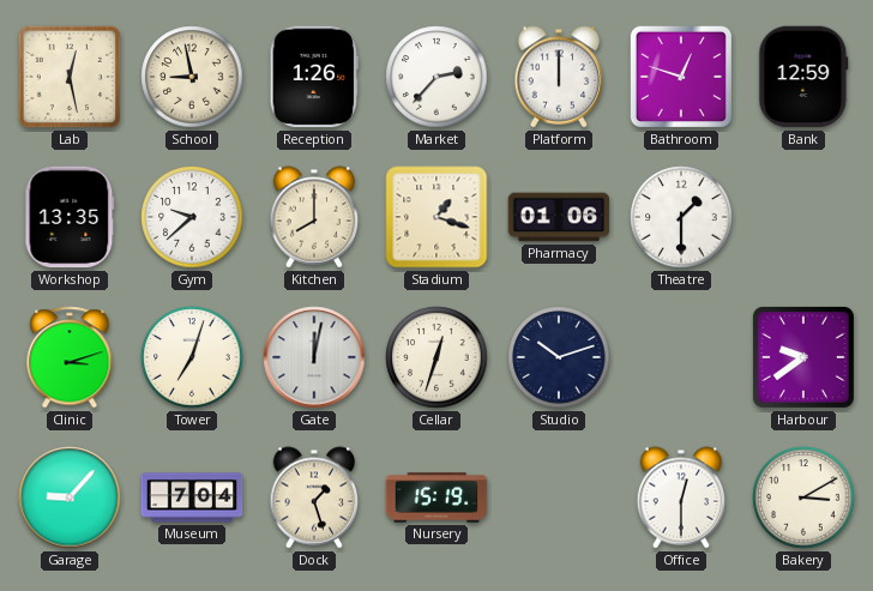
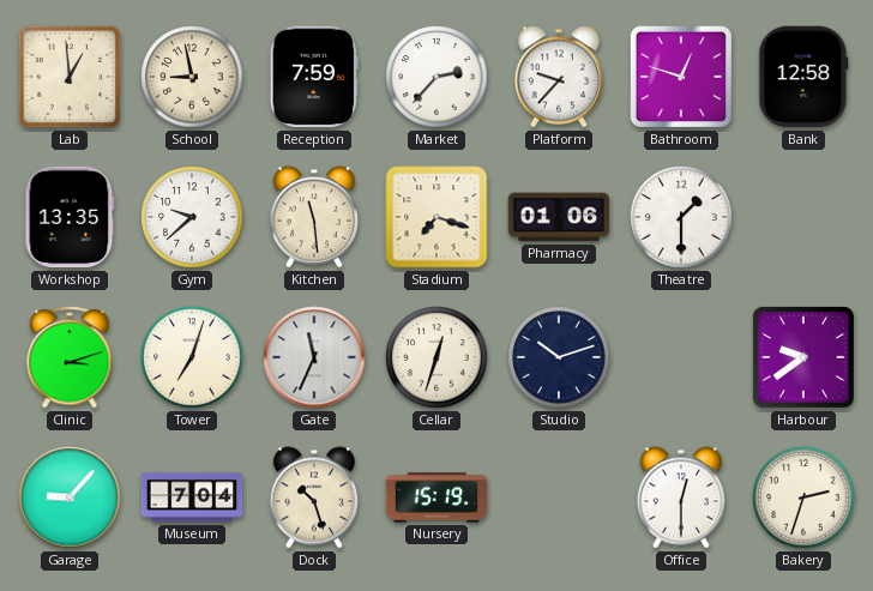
Lab: 12:28 -> 12:59
Reception: 1:26 -> 7:59
Platform: 12:00 -> 9:37
Bank: 12:59 -> 12:58
Kitchen: 8:00 -> 11:29
Stadium: 1:18 -> 7:18
Gate: 12:02 -> 11:34
Dock: 1:27 -> 10:27
Bakery: 3:10 -> 2:33
